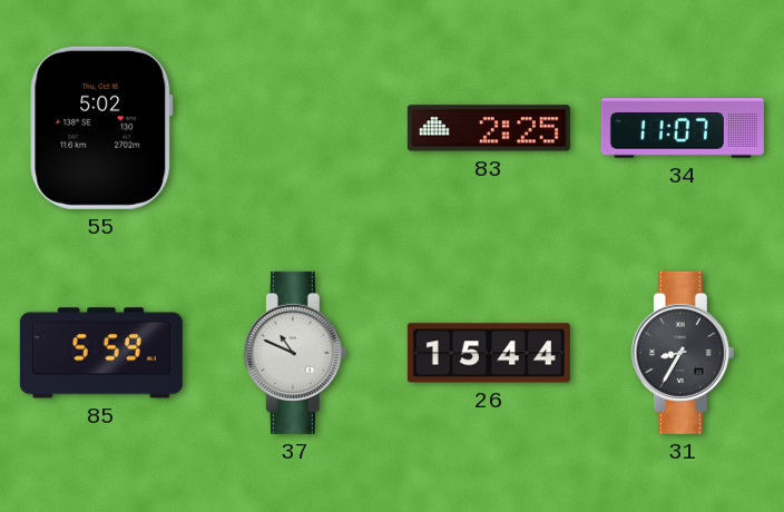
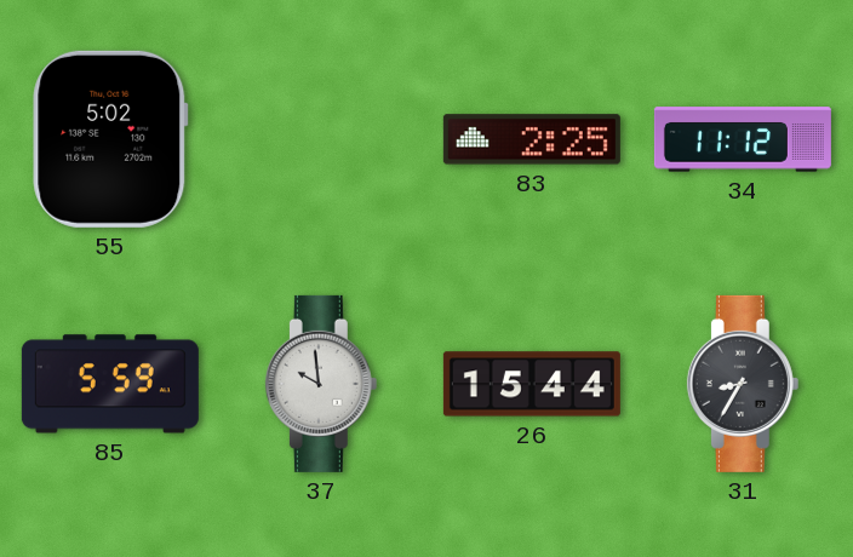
34: 11:07 -> 11:12
37: 10:49 -> 9:59
